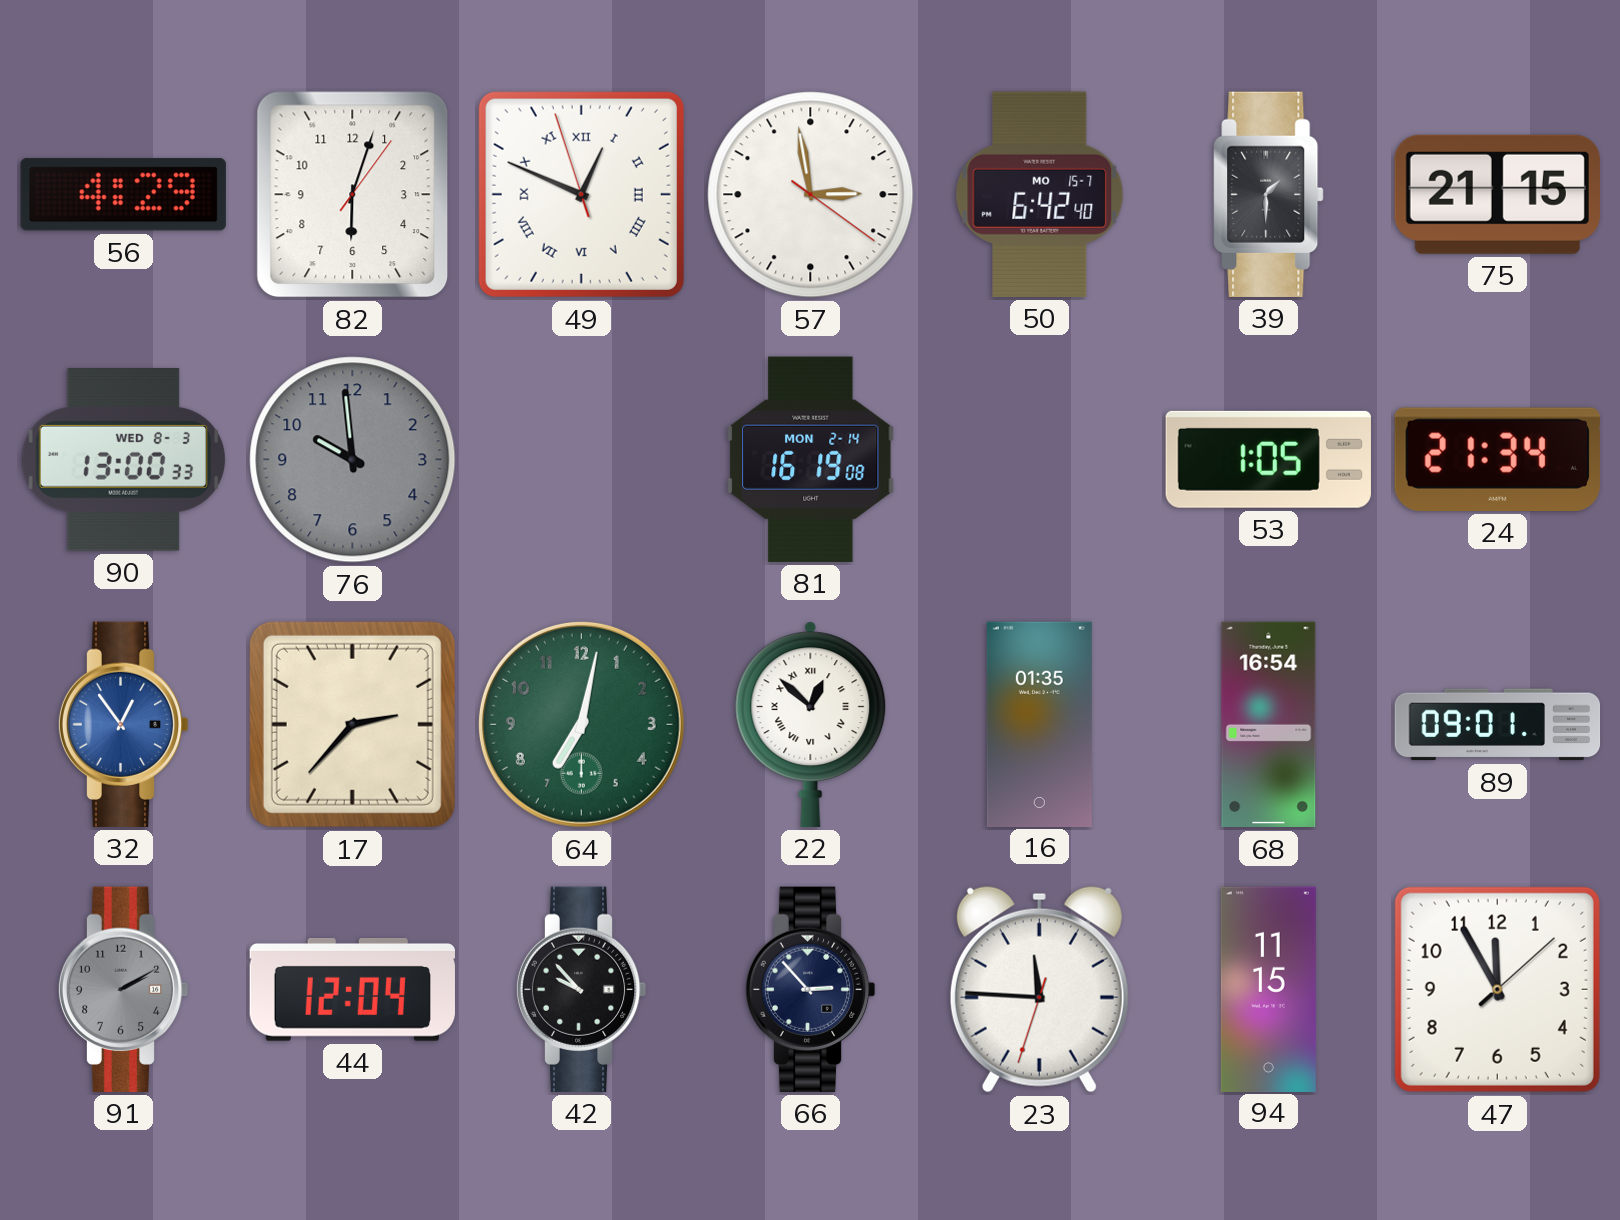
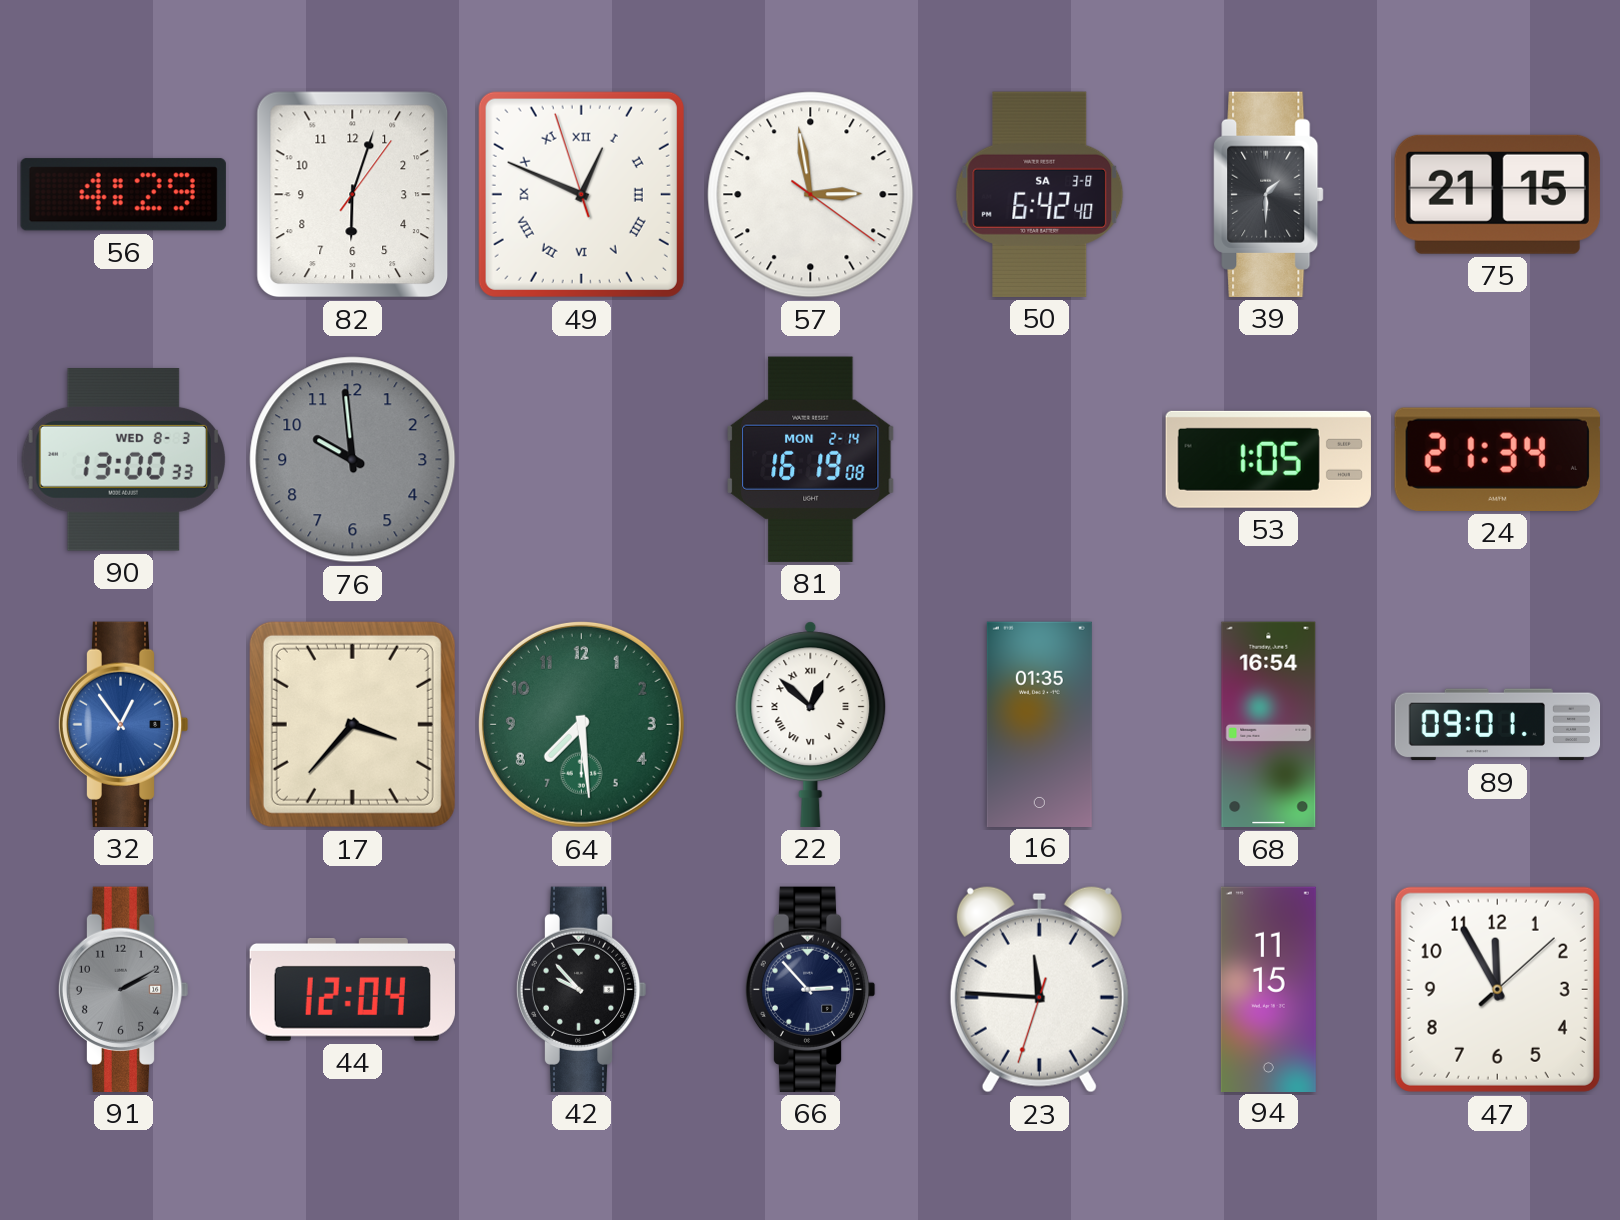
50 date: MO 15-7 -> SA 3-8
17: 2:37 -> 3:37
64: 7:02 -> 7:29
